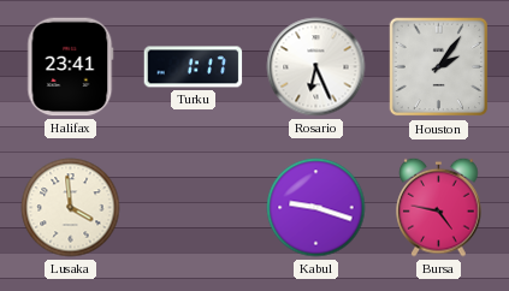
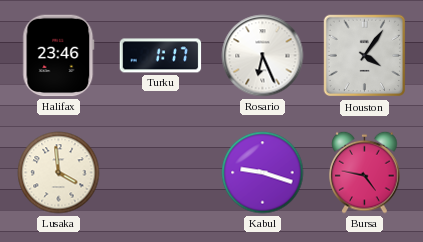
Halifax: 23:41 -> 23:46
Houston: 2:06 -> 4:06
